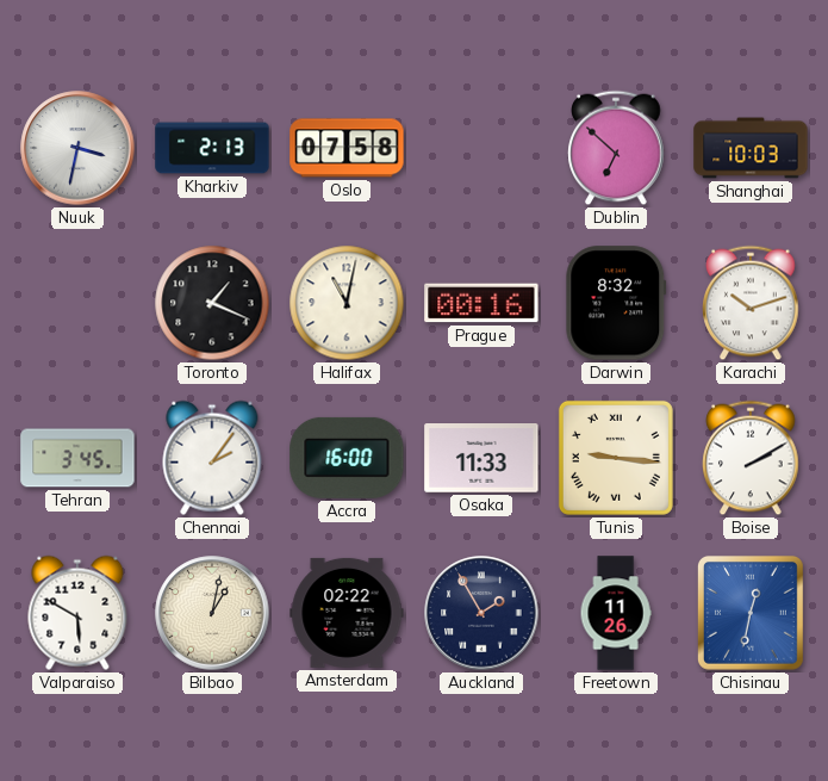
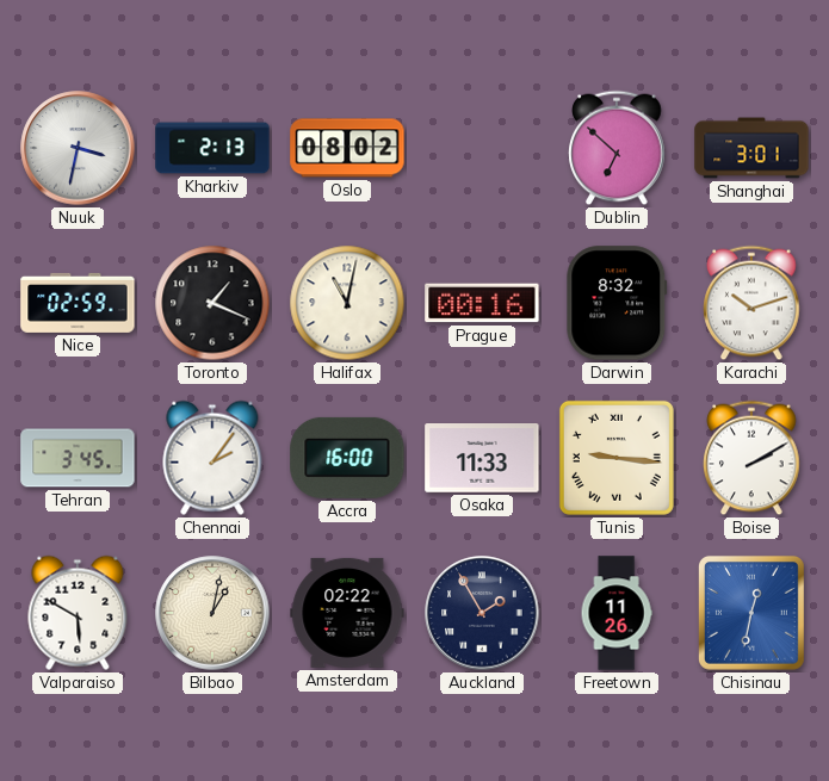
Oslo: 07:58 -> 08:02
Shanghai: 10:03 -> 3:01
Nice: none -> 02:59
